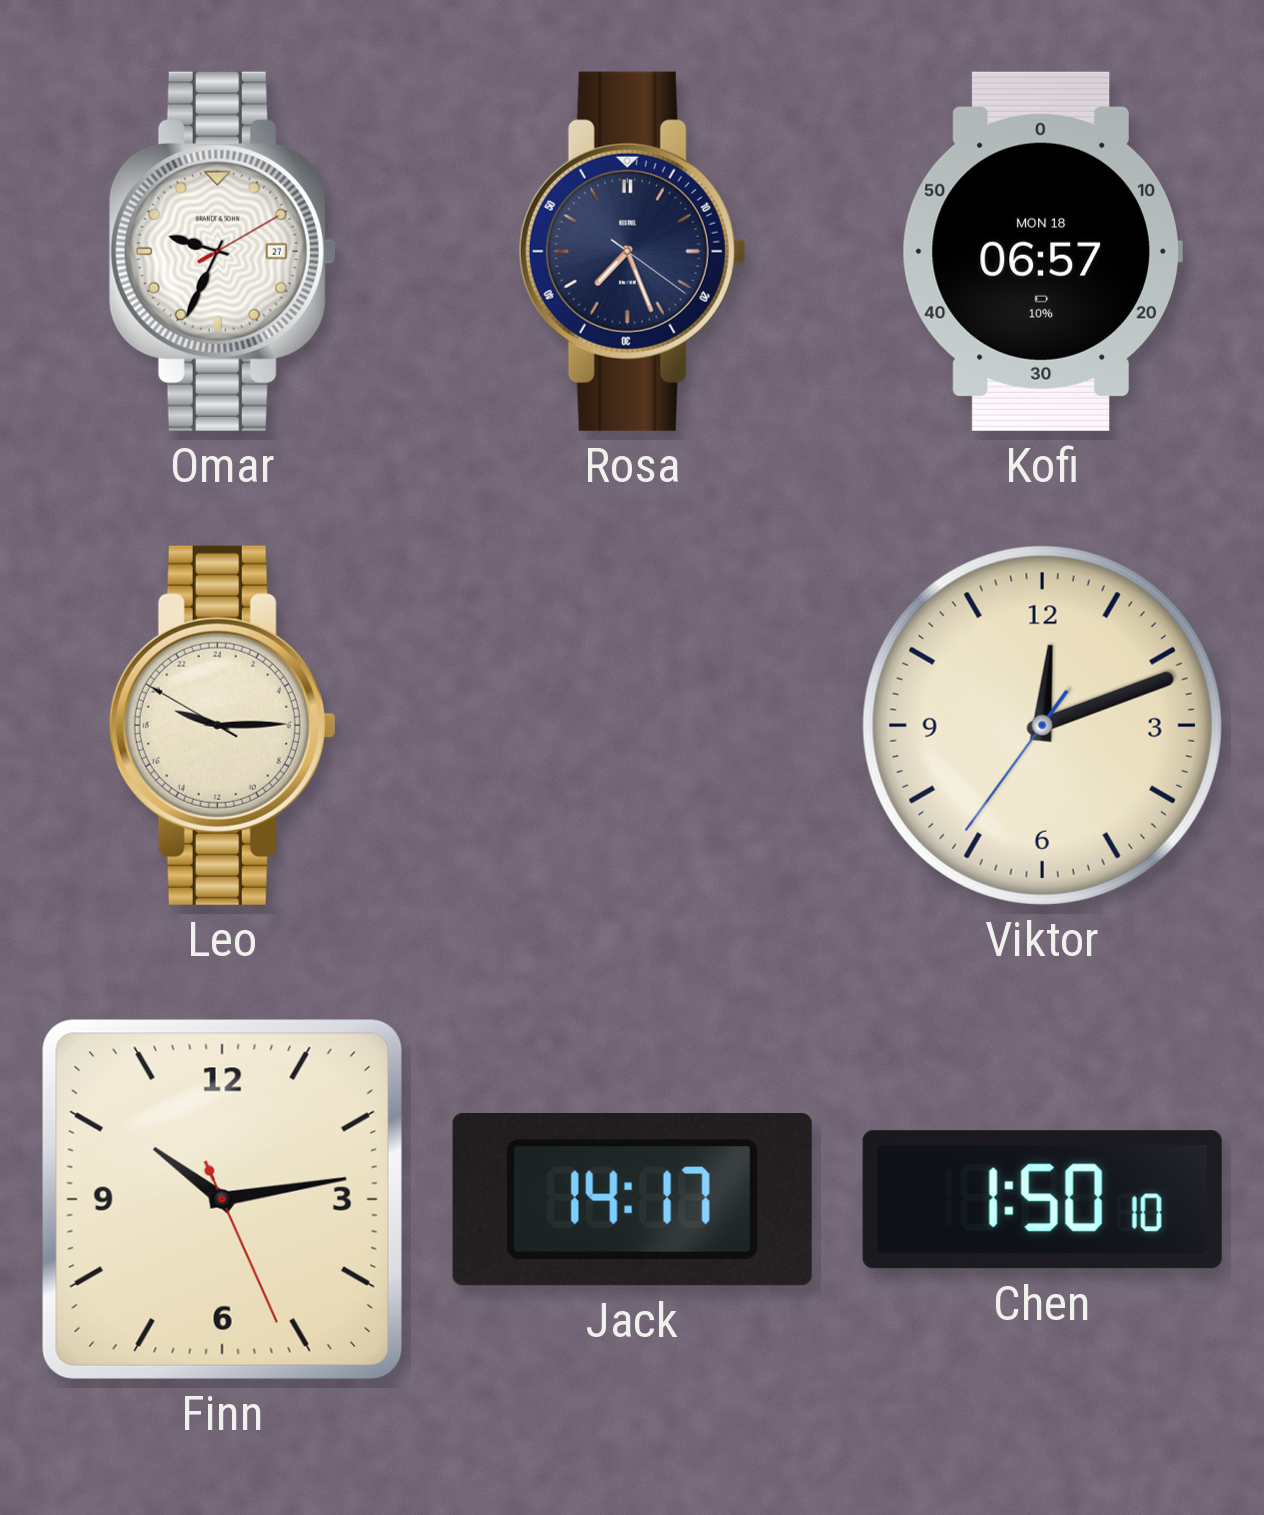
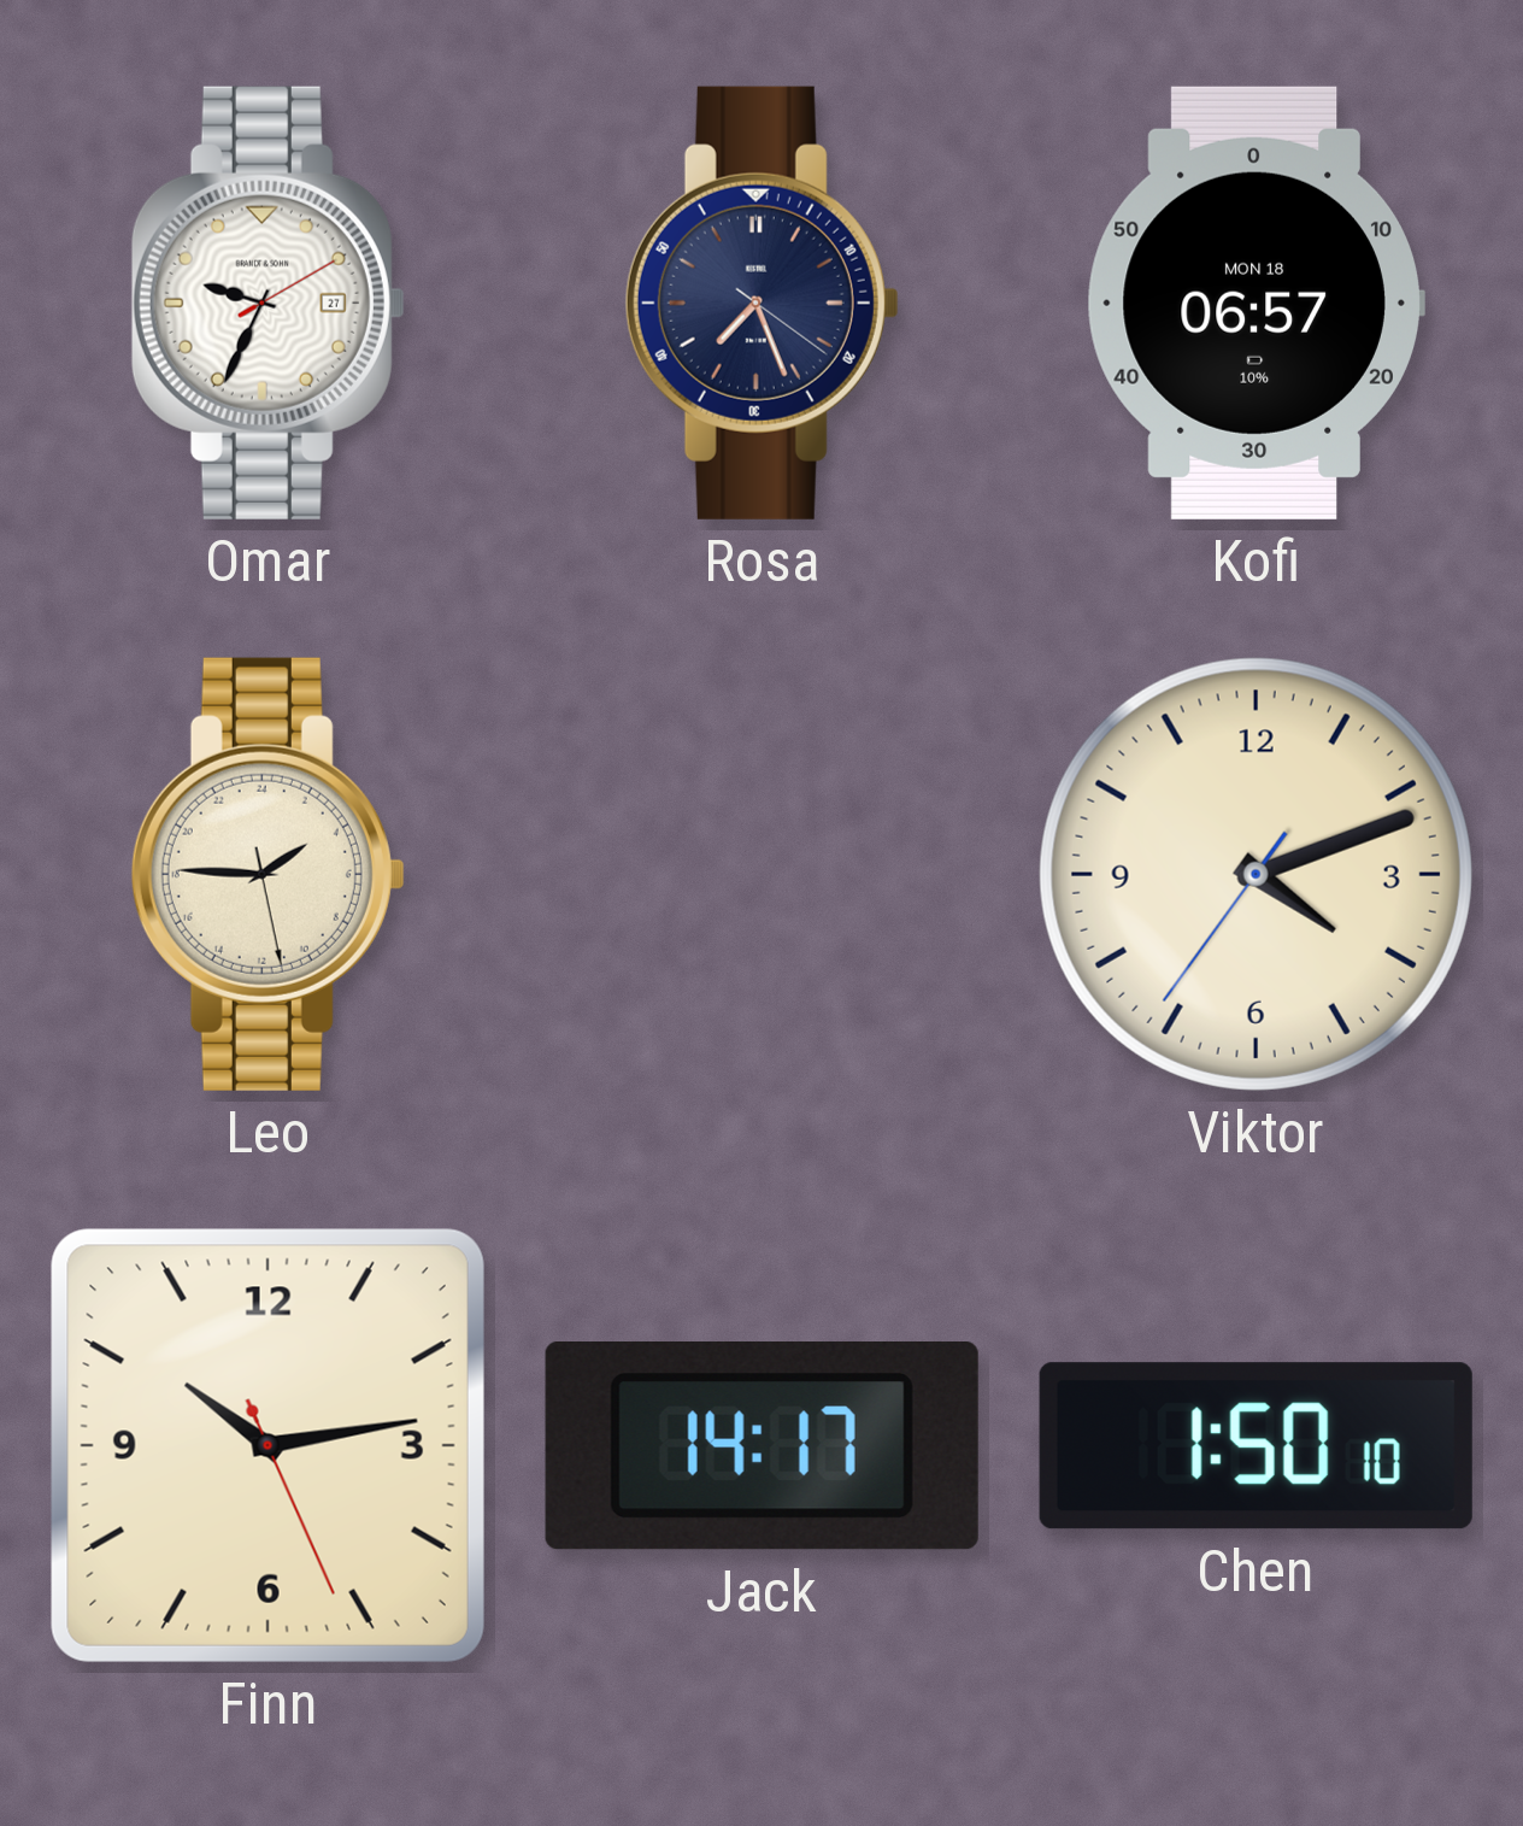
Leo: 19:14 -> 3:45
Viktor: 12:11 -> 4:11
